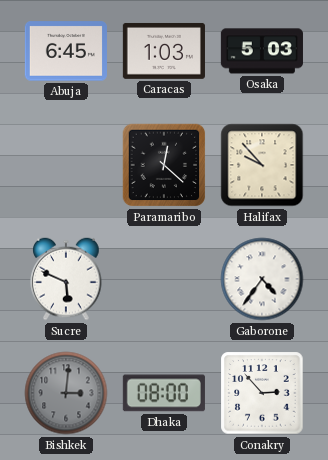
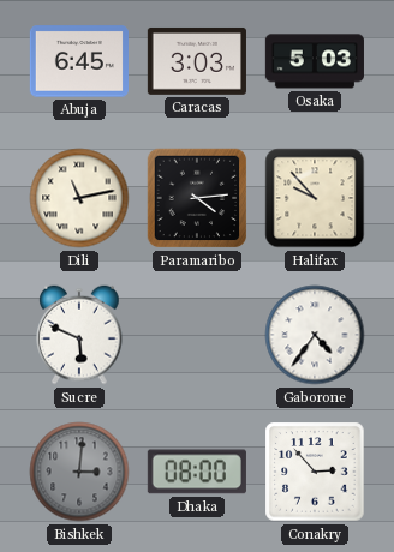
Caracas: 1:03 -> 3:03
Dili: none -> 11:13
Paramaribo: 12:22 -> 4:14
